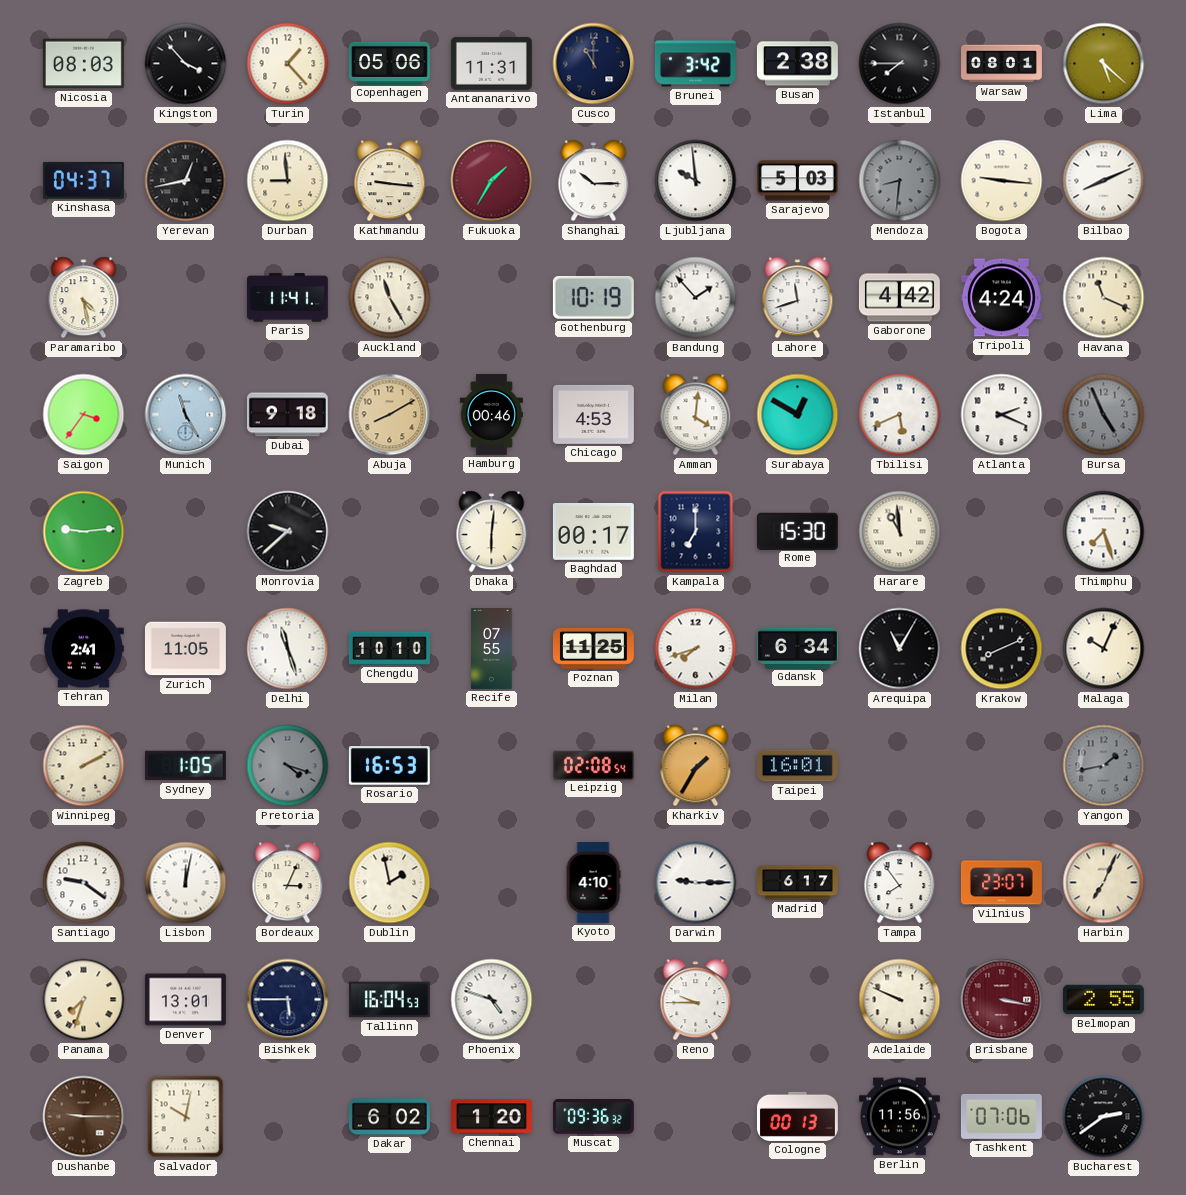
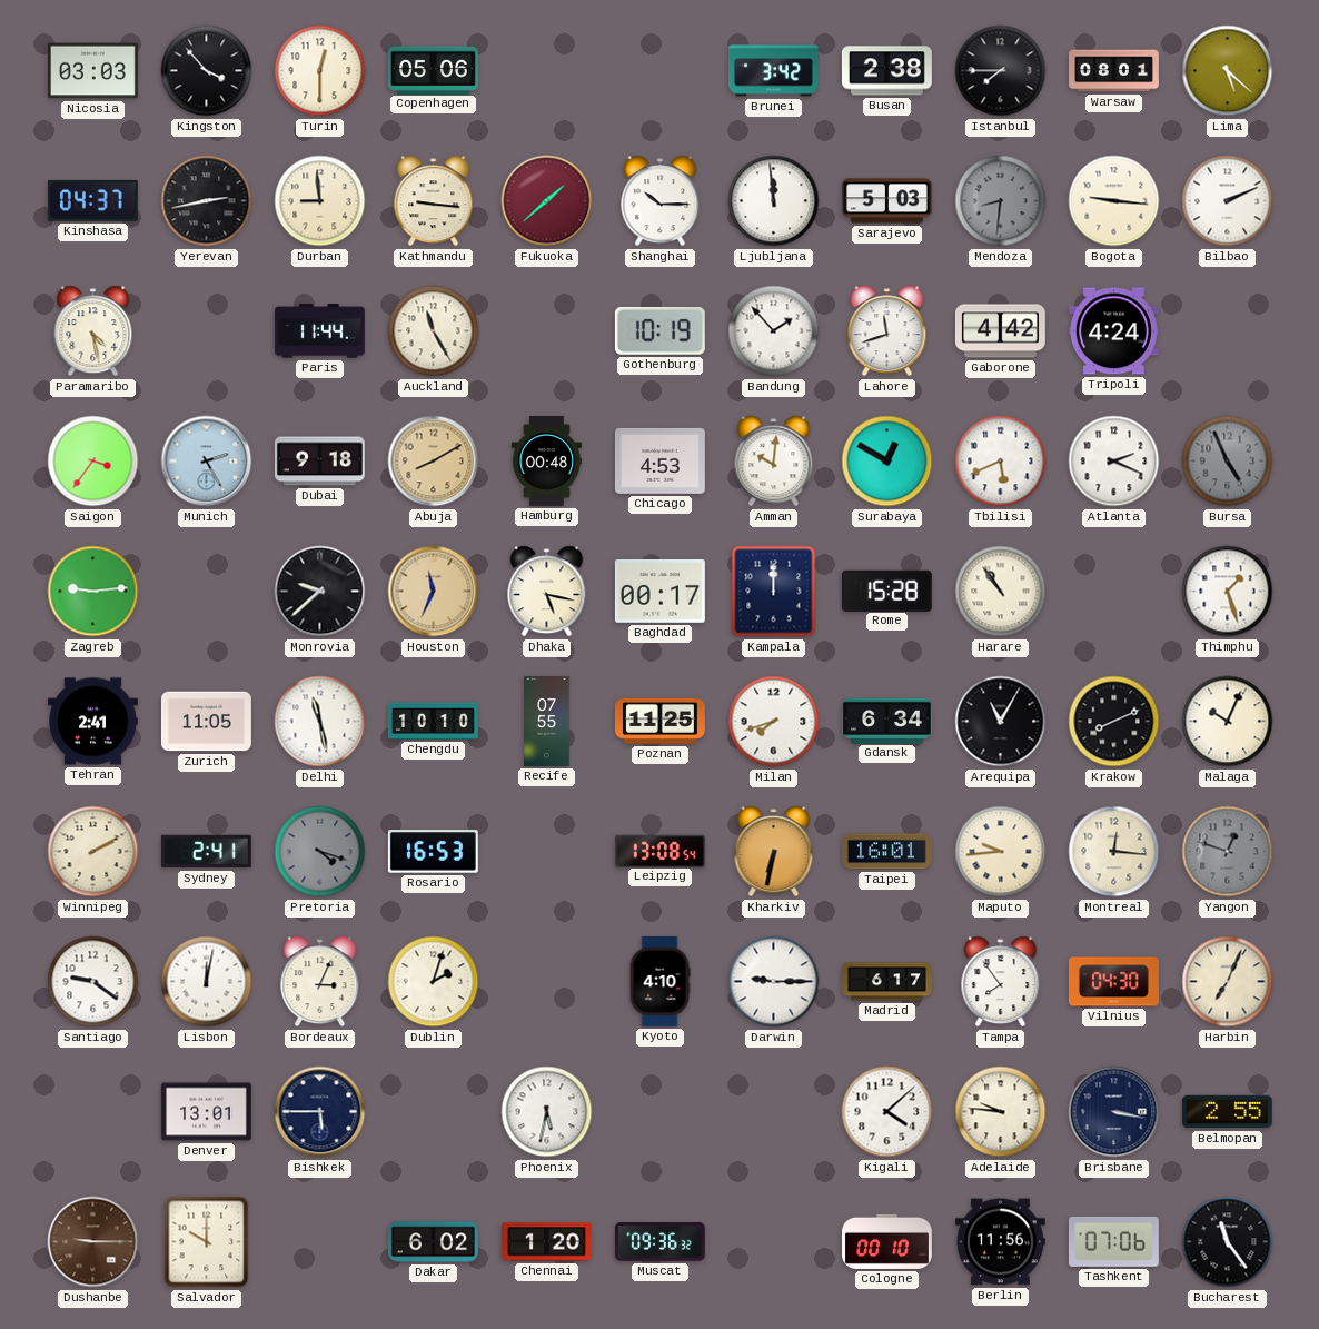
Nicosia: 08:03 -> 03:03
Turin: 1:23 -> 12:30
Antananarivo: 11:31 -> none
Cusco: 11:00 -> none
Yerevan: 12:43 -> 2:43
Fukuoka: 1:35 -> 1:38
Ljubljana: 9:59 -> 11:59
Bilbao: 8:11 -> 2:11
Paris: 11:41 -> 11:44
Havana: 11:19 -> none
Munich: 11:25 -> 2:25
Hamburg: 00:46 -> 00:48
Amman: 4:01 -> 10:01
Houston: none -> 11:34
Dhaka: 6:01 -> 5:17
Kampala: 7:00 -> 12:00
Rome: 15:30 -> 15:28
Harare: 10:59 -> 10:54
Thimphu: 7:27 -> 1:27
Delhi: 11:27 -> 11:28
Sydney: 1:05 -> 2:41
Leipzig: 02:08 -> 13:08
Kharkiv: 1:35 -> 6:32
Maputo: none -> 9:44
Montreal: none -> 12:16
Yangon: 1:43 -> 12:48
Dublin: 1:58 -> 2:03
Vilnius: 23:07 -> 04:30
Panama: 7:33 -> none
Tallinn: 16:04 -> none
Phoenix: 4:48 -> 5:32
Reno: 9:45 -> none
Kigali: none -> 4:08
Adelaide: 9:49 -> 9:46
Brisbane dial: burgundy -> navy
Salvador: 10:02 -> 10:00
Cologne: 00:13 -> 00:10
Bucharest: 2:39 -> 11:24
